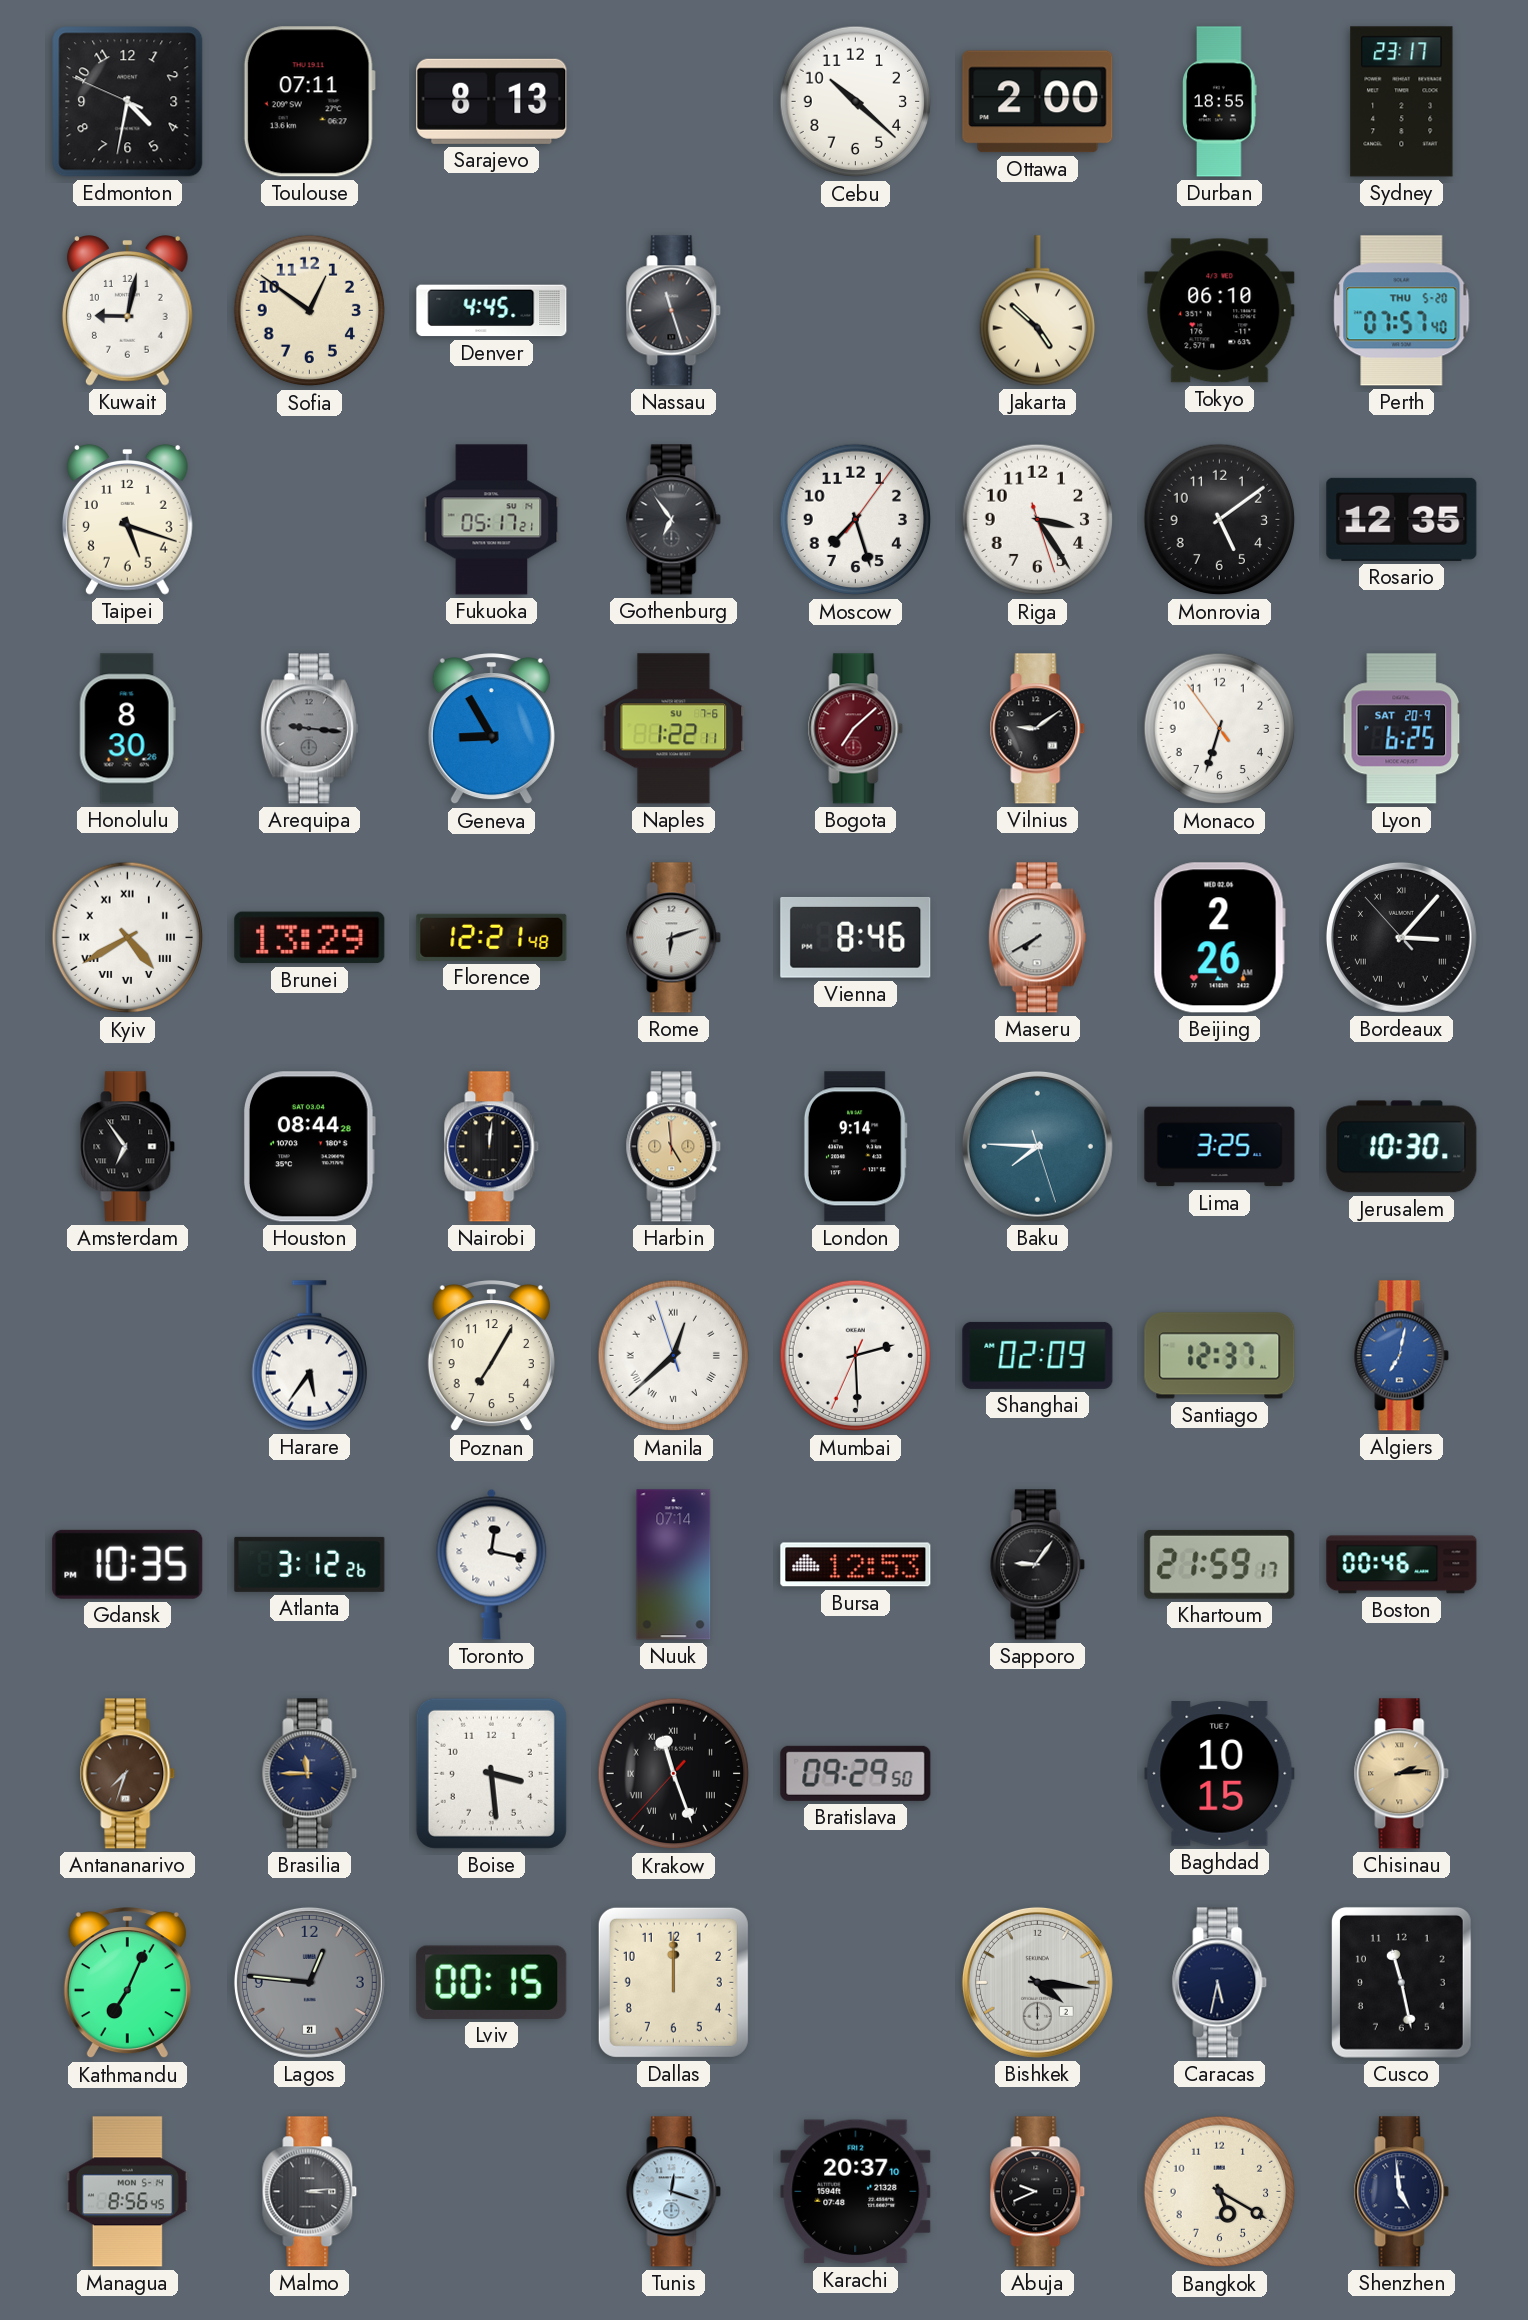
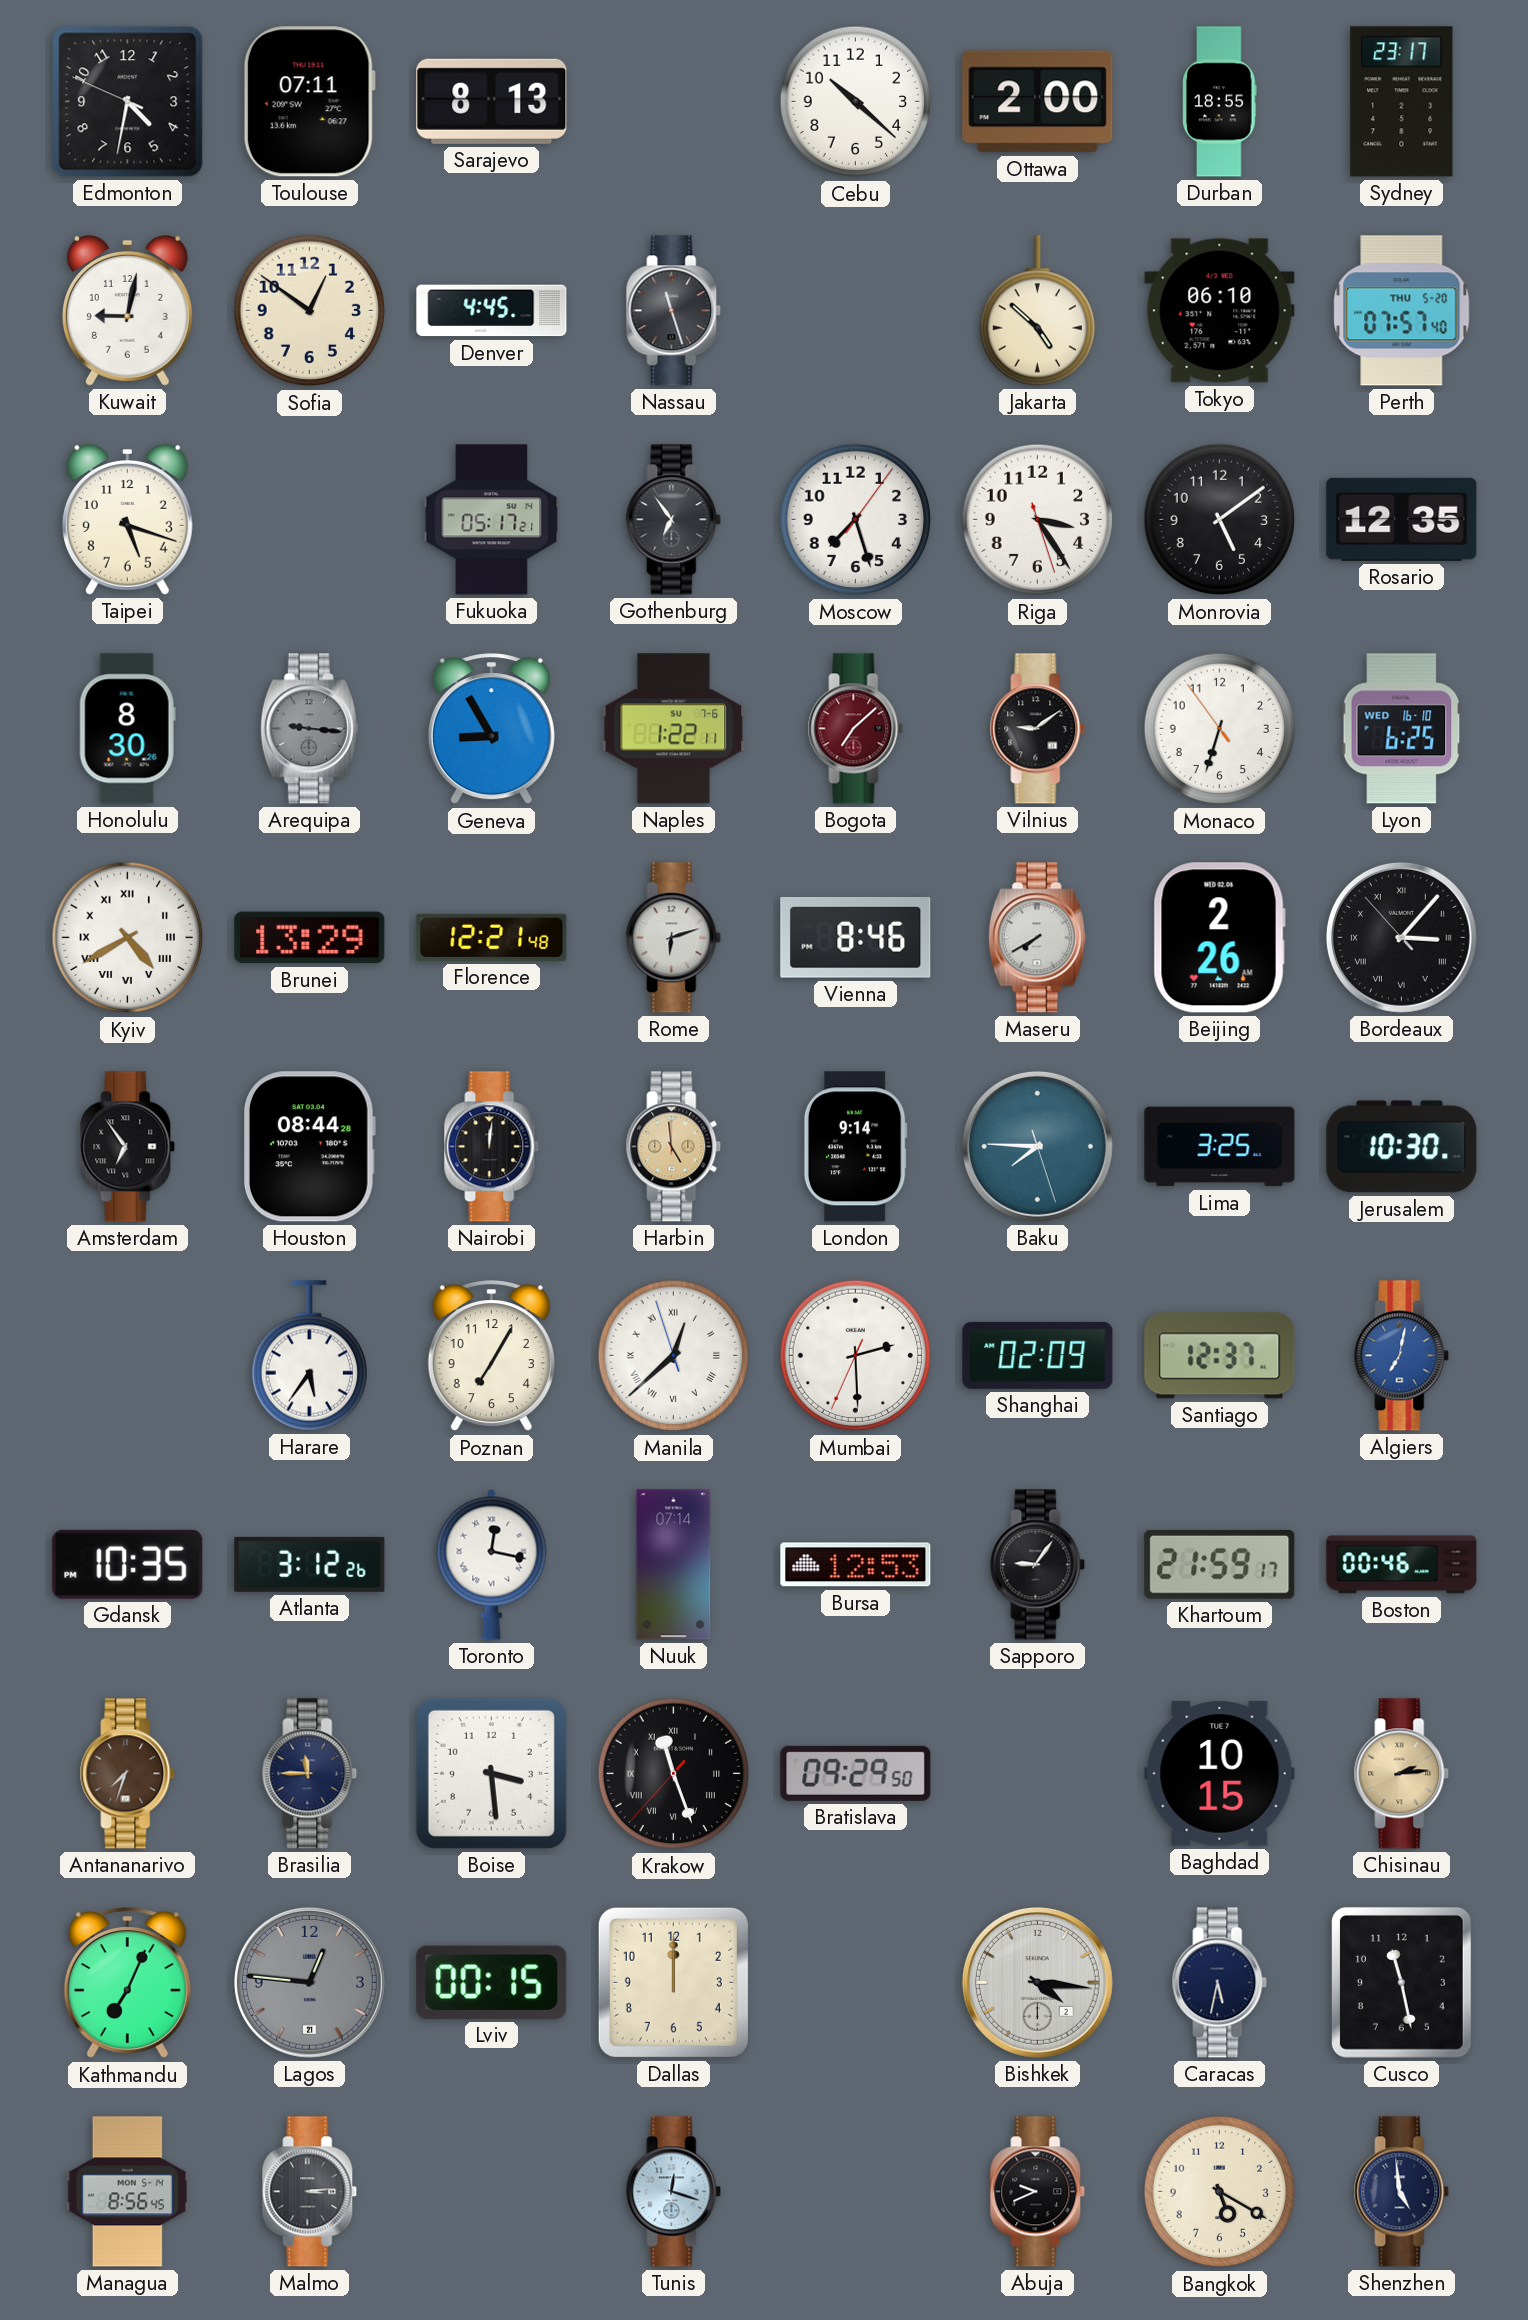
Lyon date: SAT 20-9 -> WED 16-10
Karachi: 20:37 -> none
